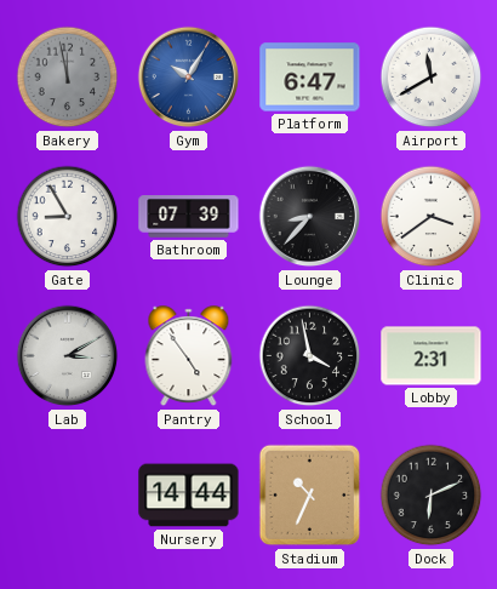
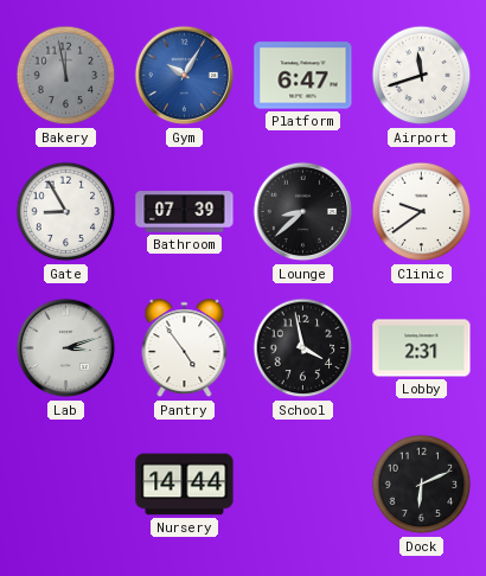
Airport: 11:40 -> 11:42
Lounge: 8:37 -> 8:38
Clinic: 3:39 -> 9:39
Lab: 3:10 -> 3:12
Stadium: 10:34 -> none
